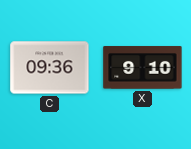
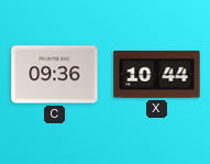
X: 9:10 -> 10:44
